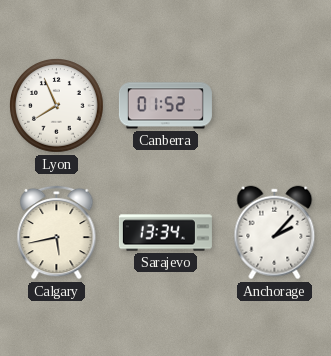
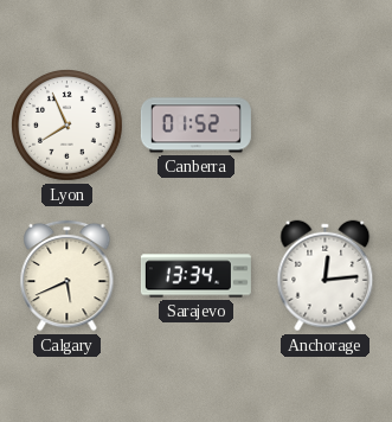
Calgary: 5:43 -> 5:41
Anchorage: 2:07 -> 12:14
